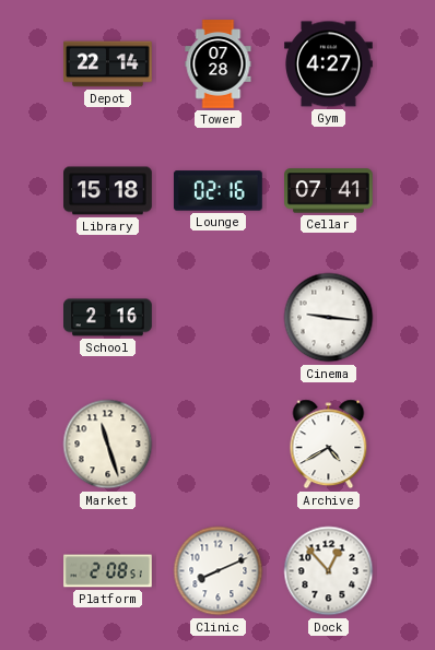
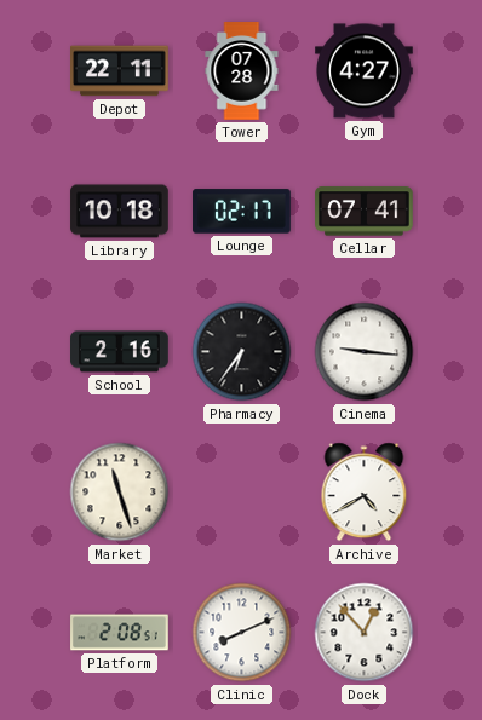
Depot: 22:14 -> 22:11
Library: 15:18 -> 10:18
Lounge: 02:16 -> 02:17
Pharmacy: none -> 6:36
